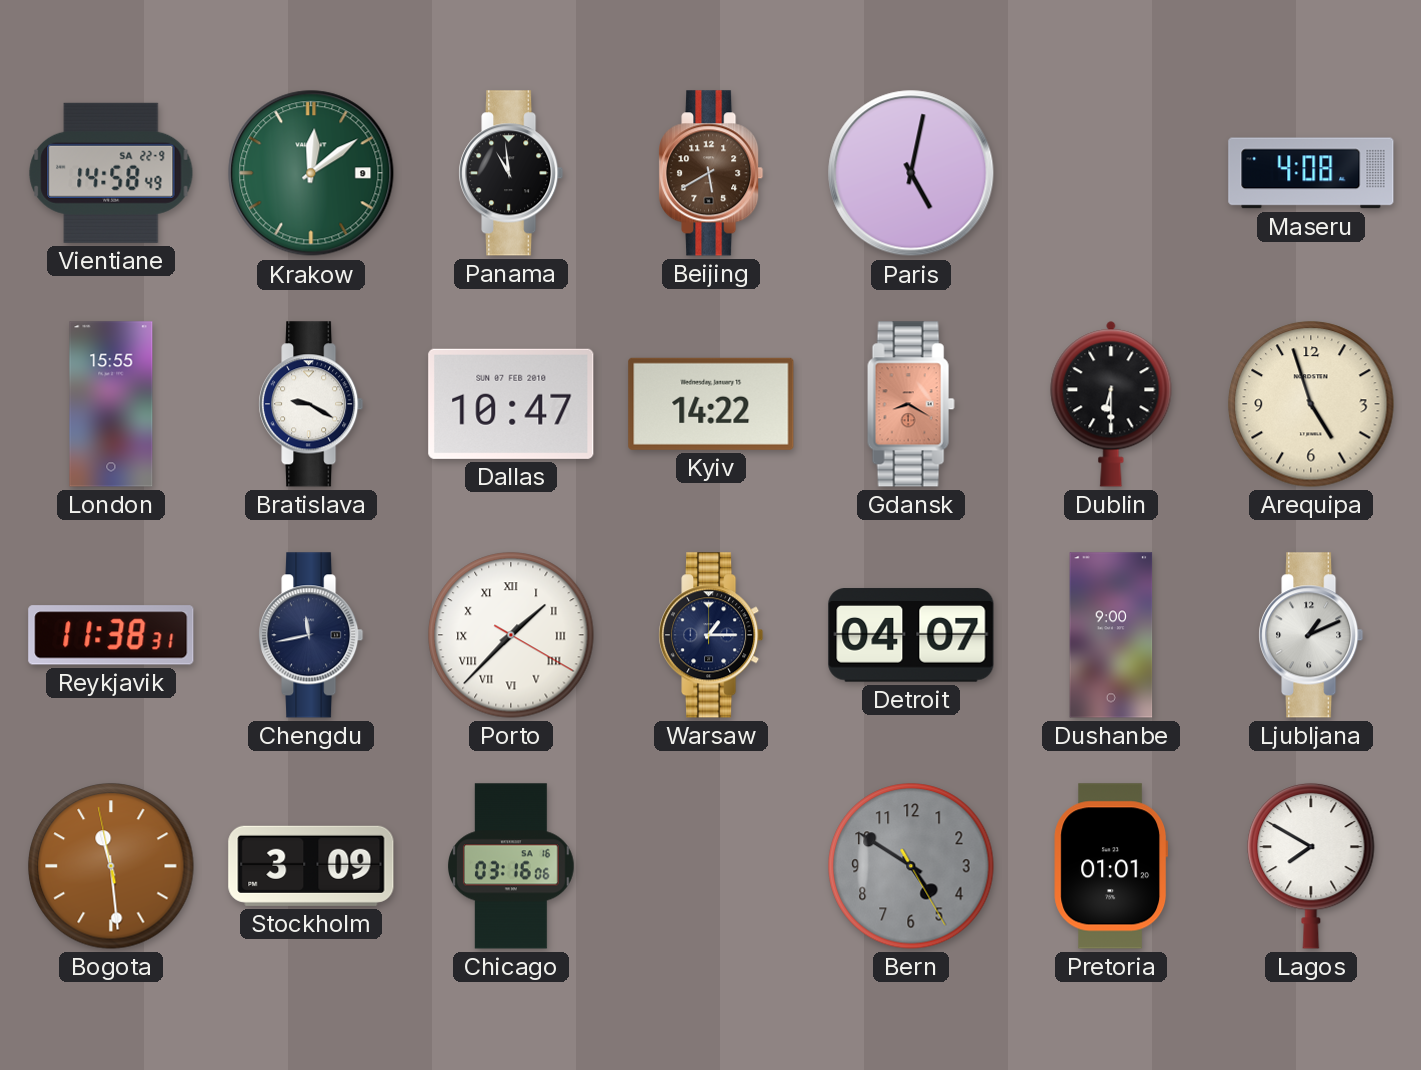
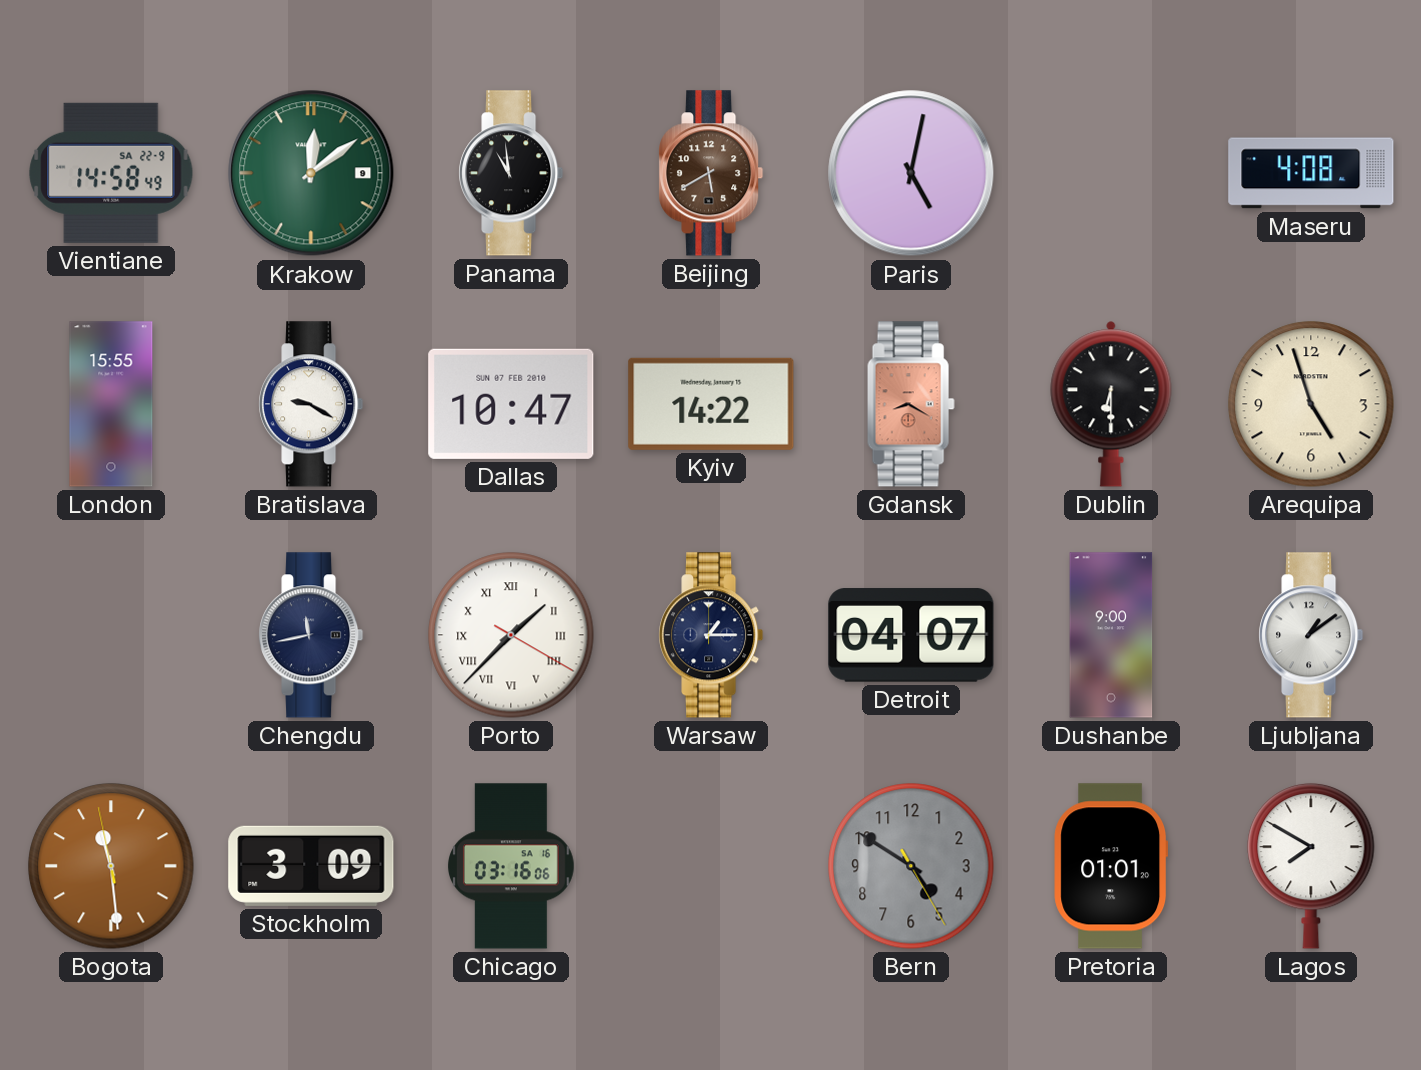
Reykjavik: 11:38 -> none
Ljubljana: 1:11 -> 1:09
